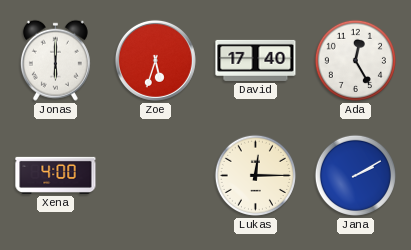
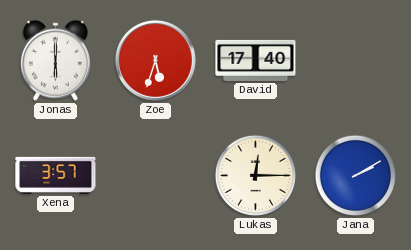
Ada: 12:25 -> none
Xena: 4:00 -> 3:57
